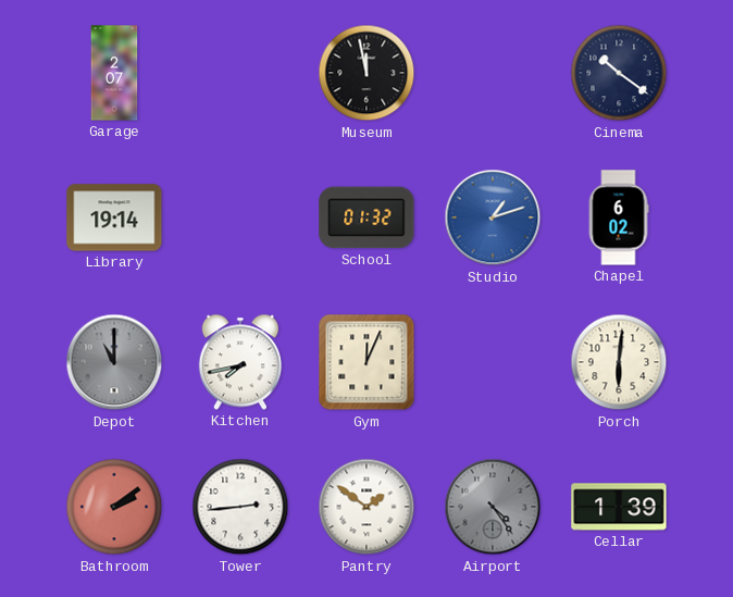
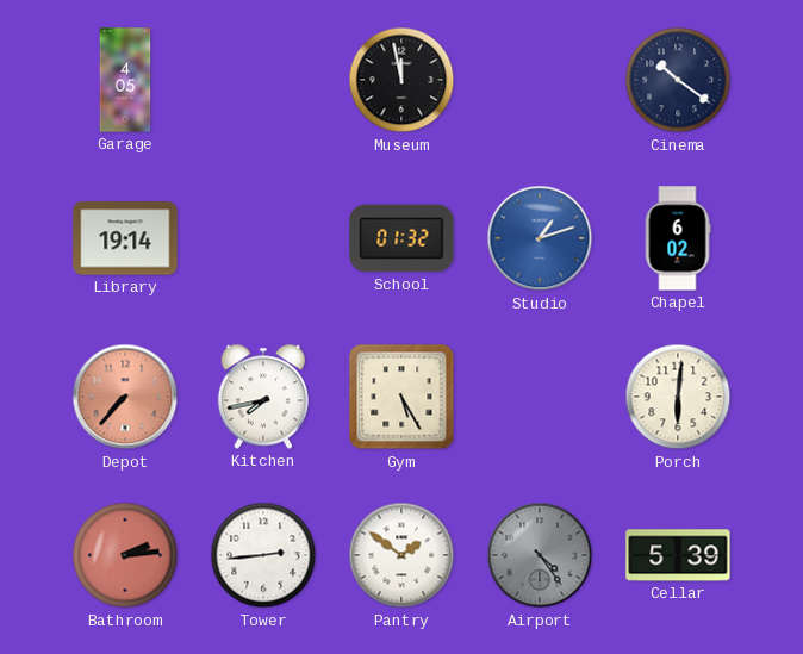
Garage: 2:07 -> 4:05
Depot: 11:00 -> 7:37
Depot dial: grey -> salmon
Gym: 12:04 -> 5:25
Bathroom: 2:09 -> 2:14
Cellar: 1:39 -> 5:39
